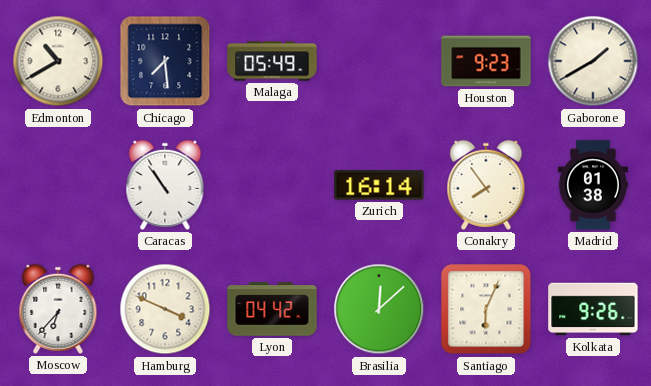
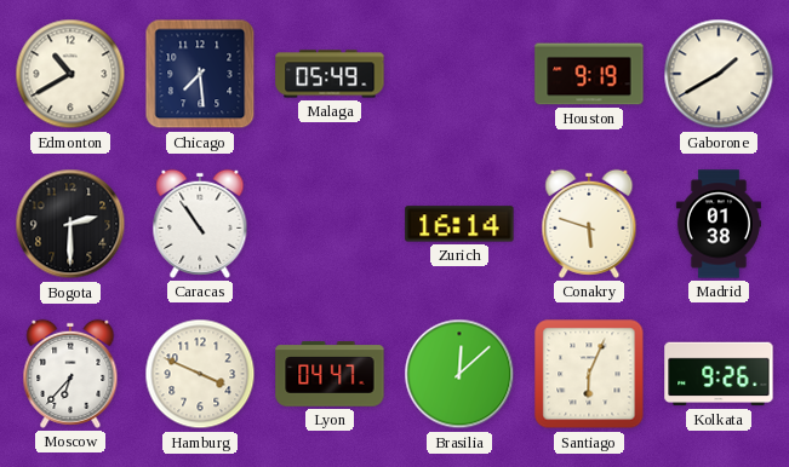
Houston: 9:23 -> 9:19
Bogota: none -> 2:30
Conakry: 7:54 -> 5:48
Lyon: 04:42 -> 04:47
